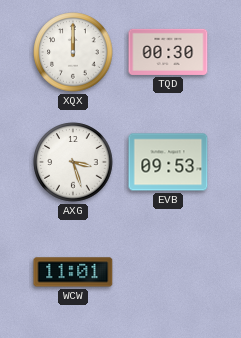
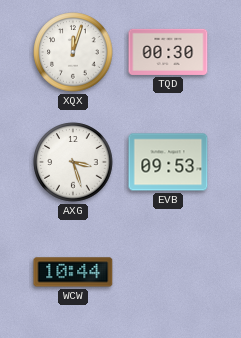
XQX: 12:00 -> 12:03
WCW: 11:01 -> 10:44
